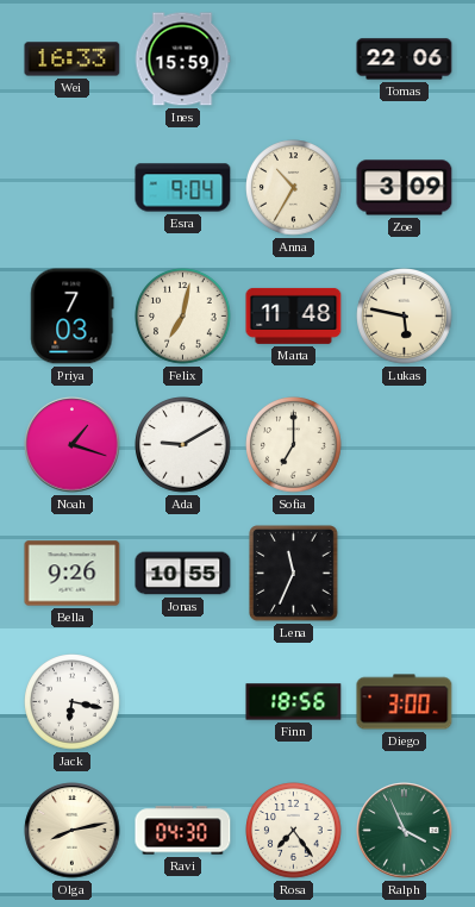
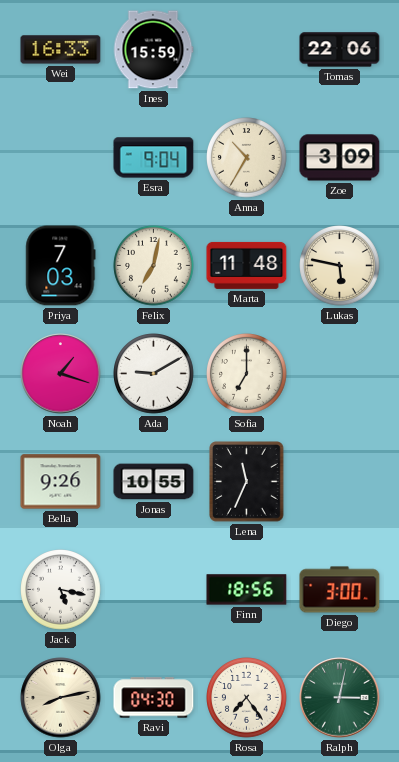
Jack: 6:17 -> 5:17
Ralph: 3:56 -> 3:02
